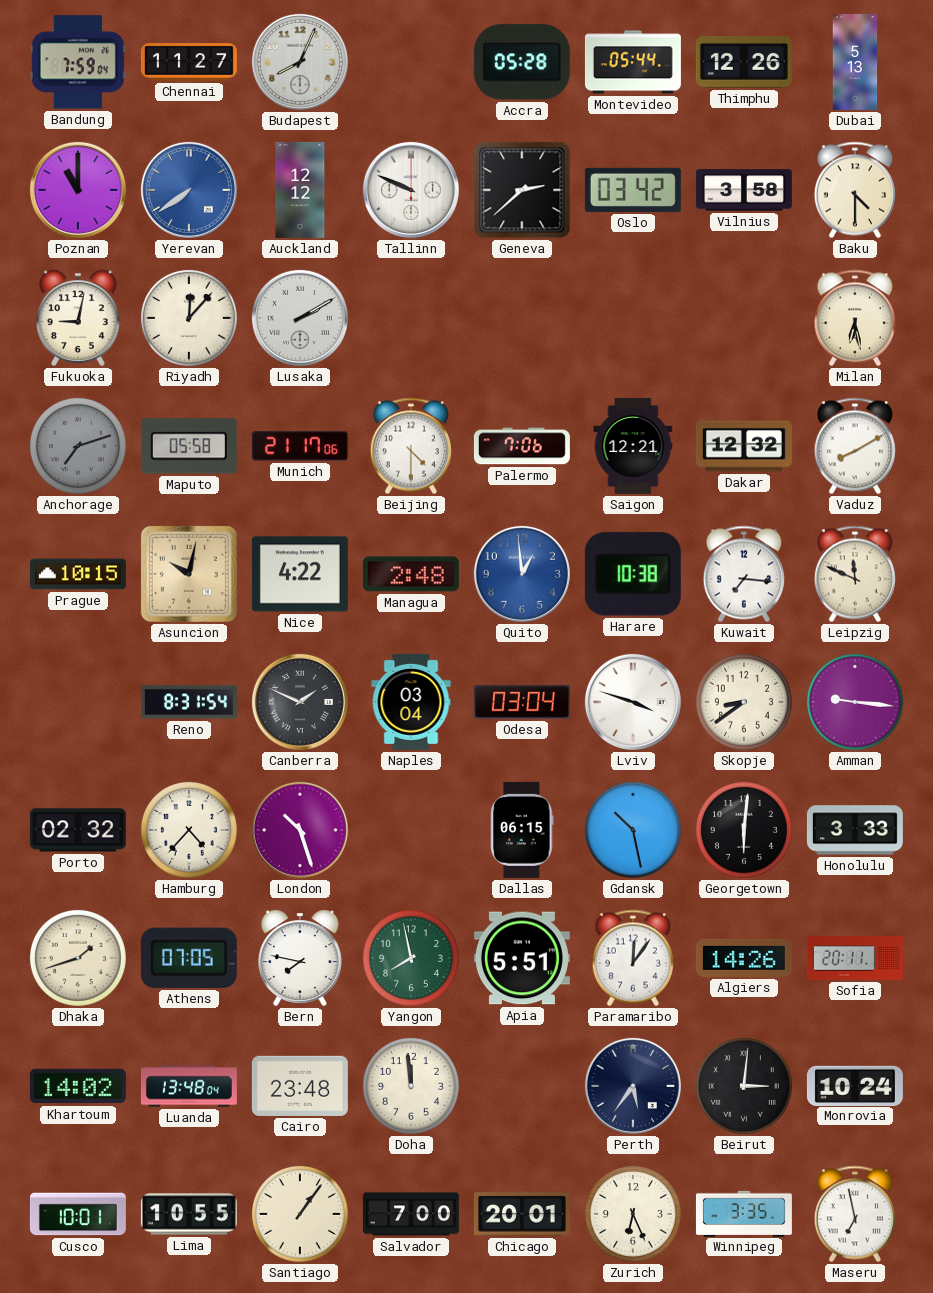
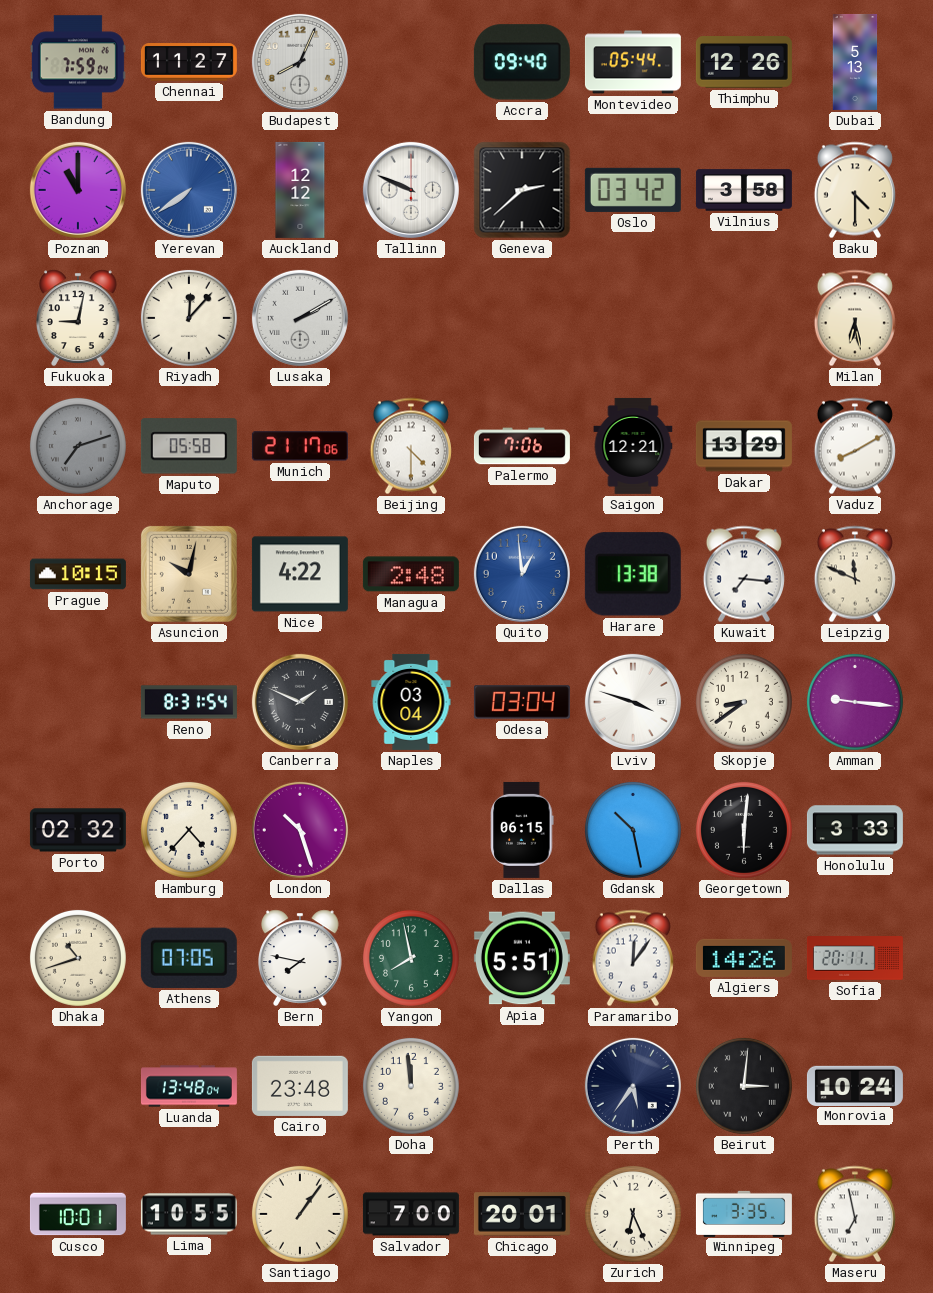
Accra: 05:28 -> 09:40
Dakar: 12:32 -> 13:29
Harare: 10:38 -> 13:38
Dhaka: 1:42 -> 10:42
Khartoum: 14:02 -> none
